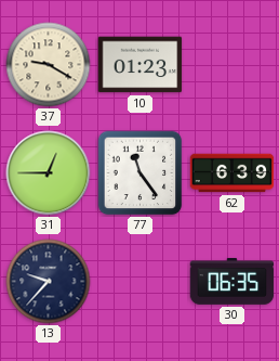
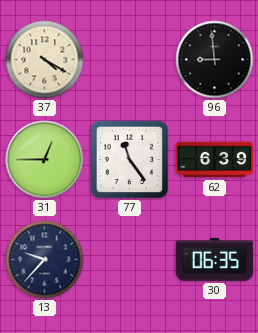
37: 9:20 -> 4:20
10: 01:23 -> none
96: none -> 8:59
